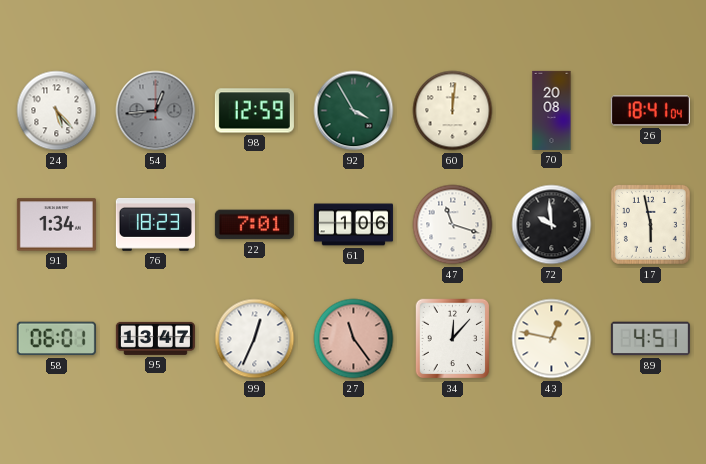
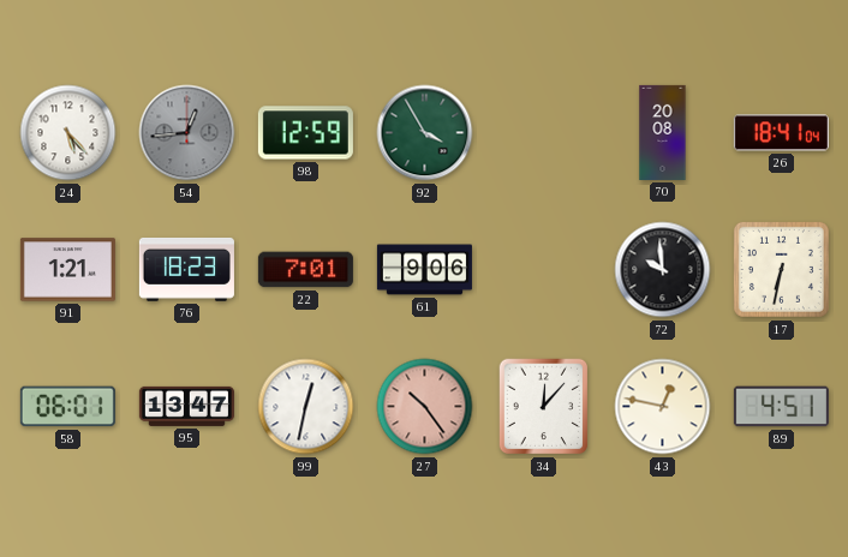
60: 12:01 -> none
91: 1:34 -> 1:21
61: 1:06 -> 9:06
47: 11:18 -> none
17: 5:58 -> 6:32
99: 12:34 -> 12:32
27: 11:24 -> 10:24
